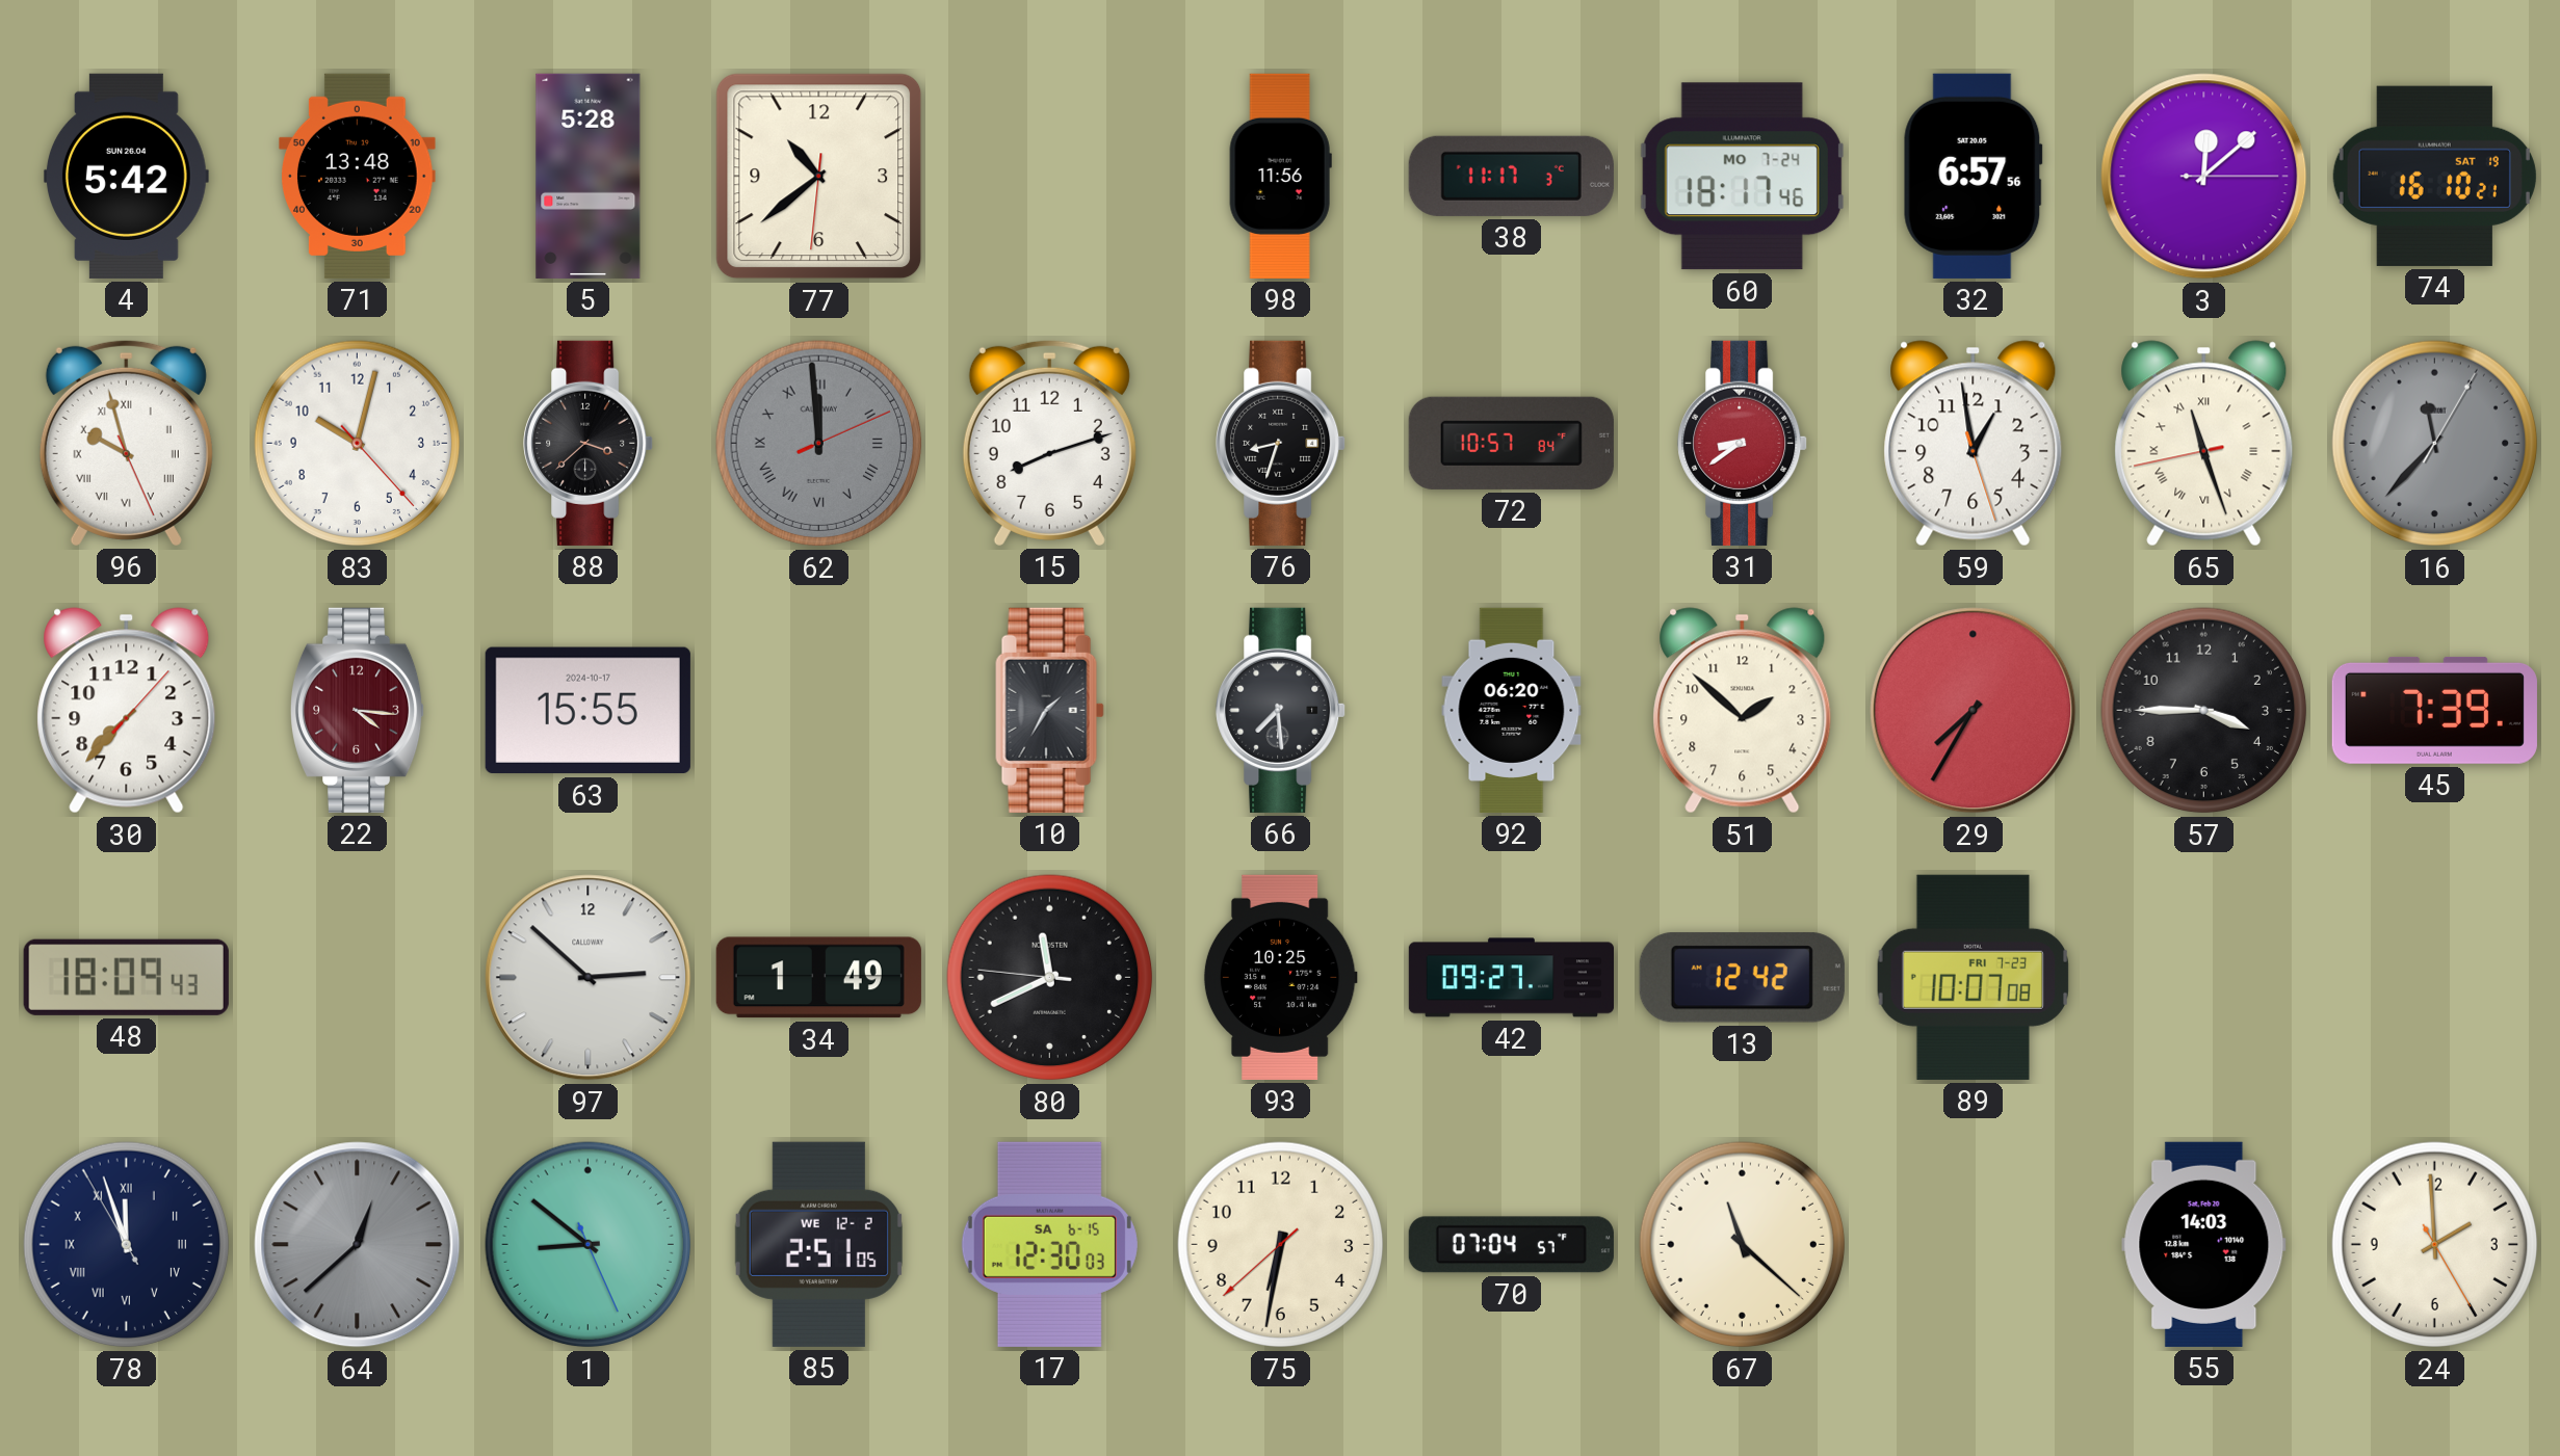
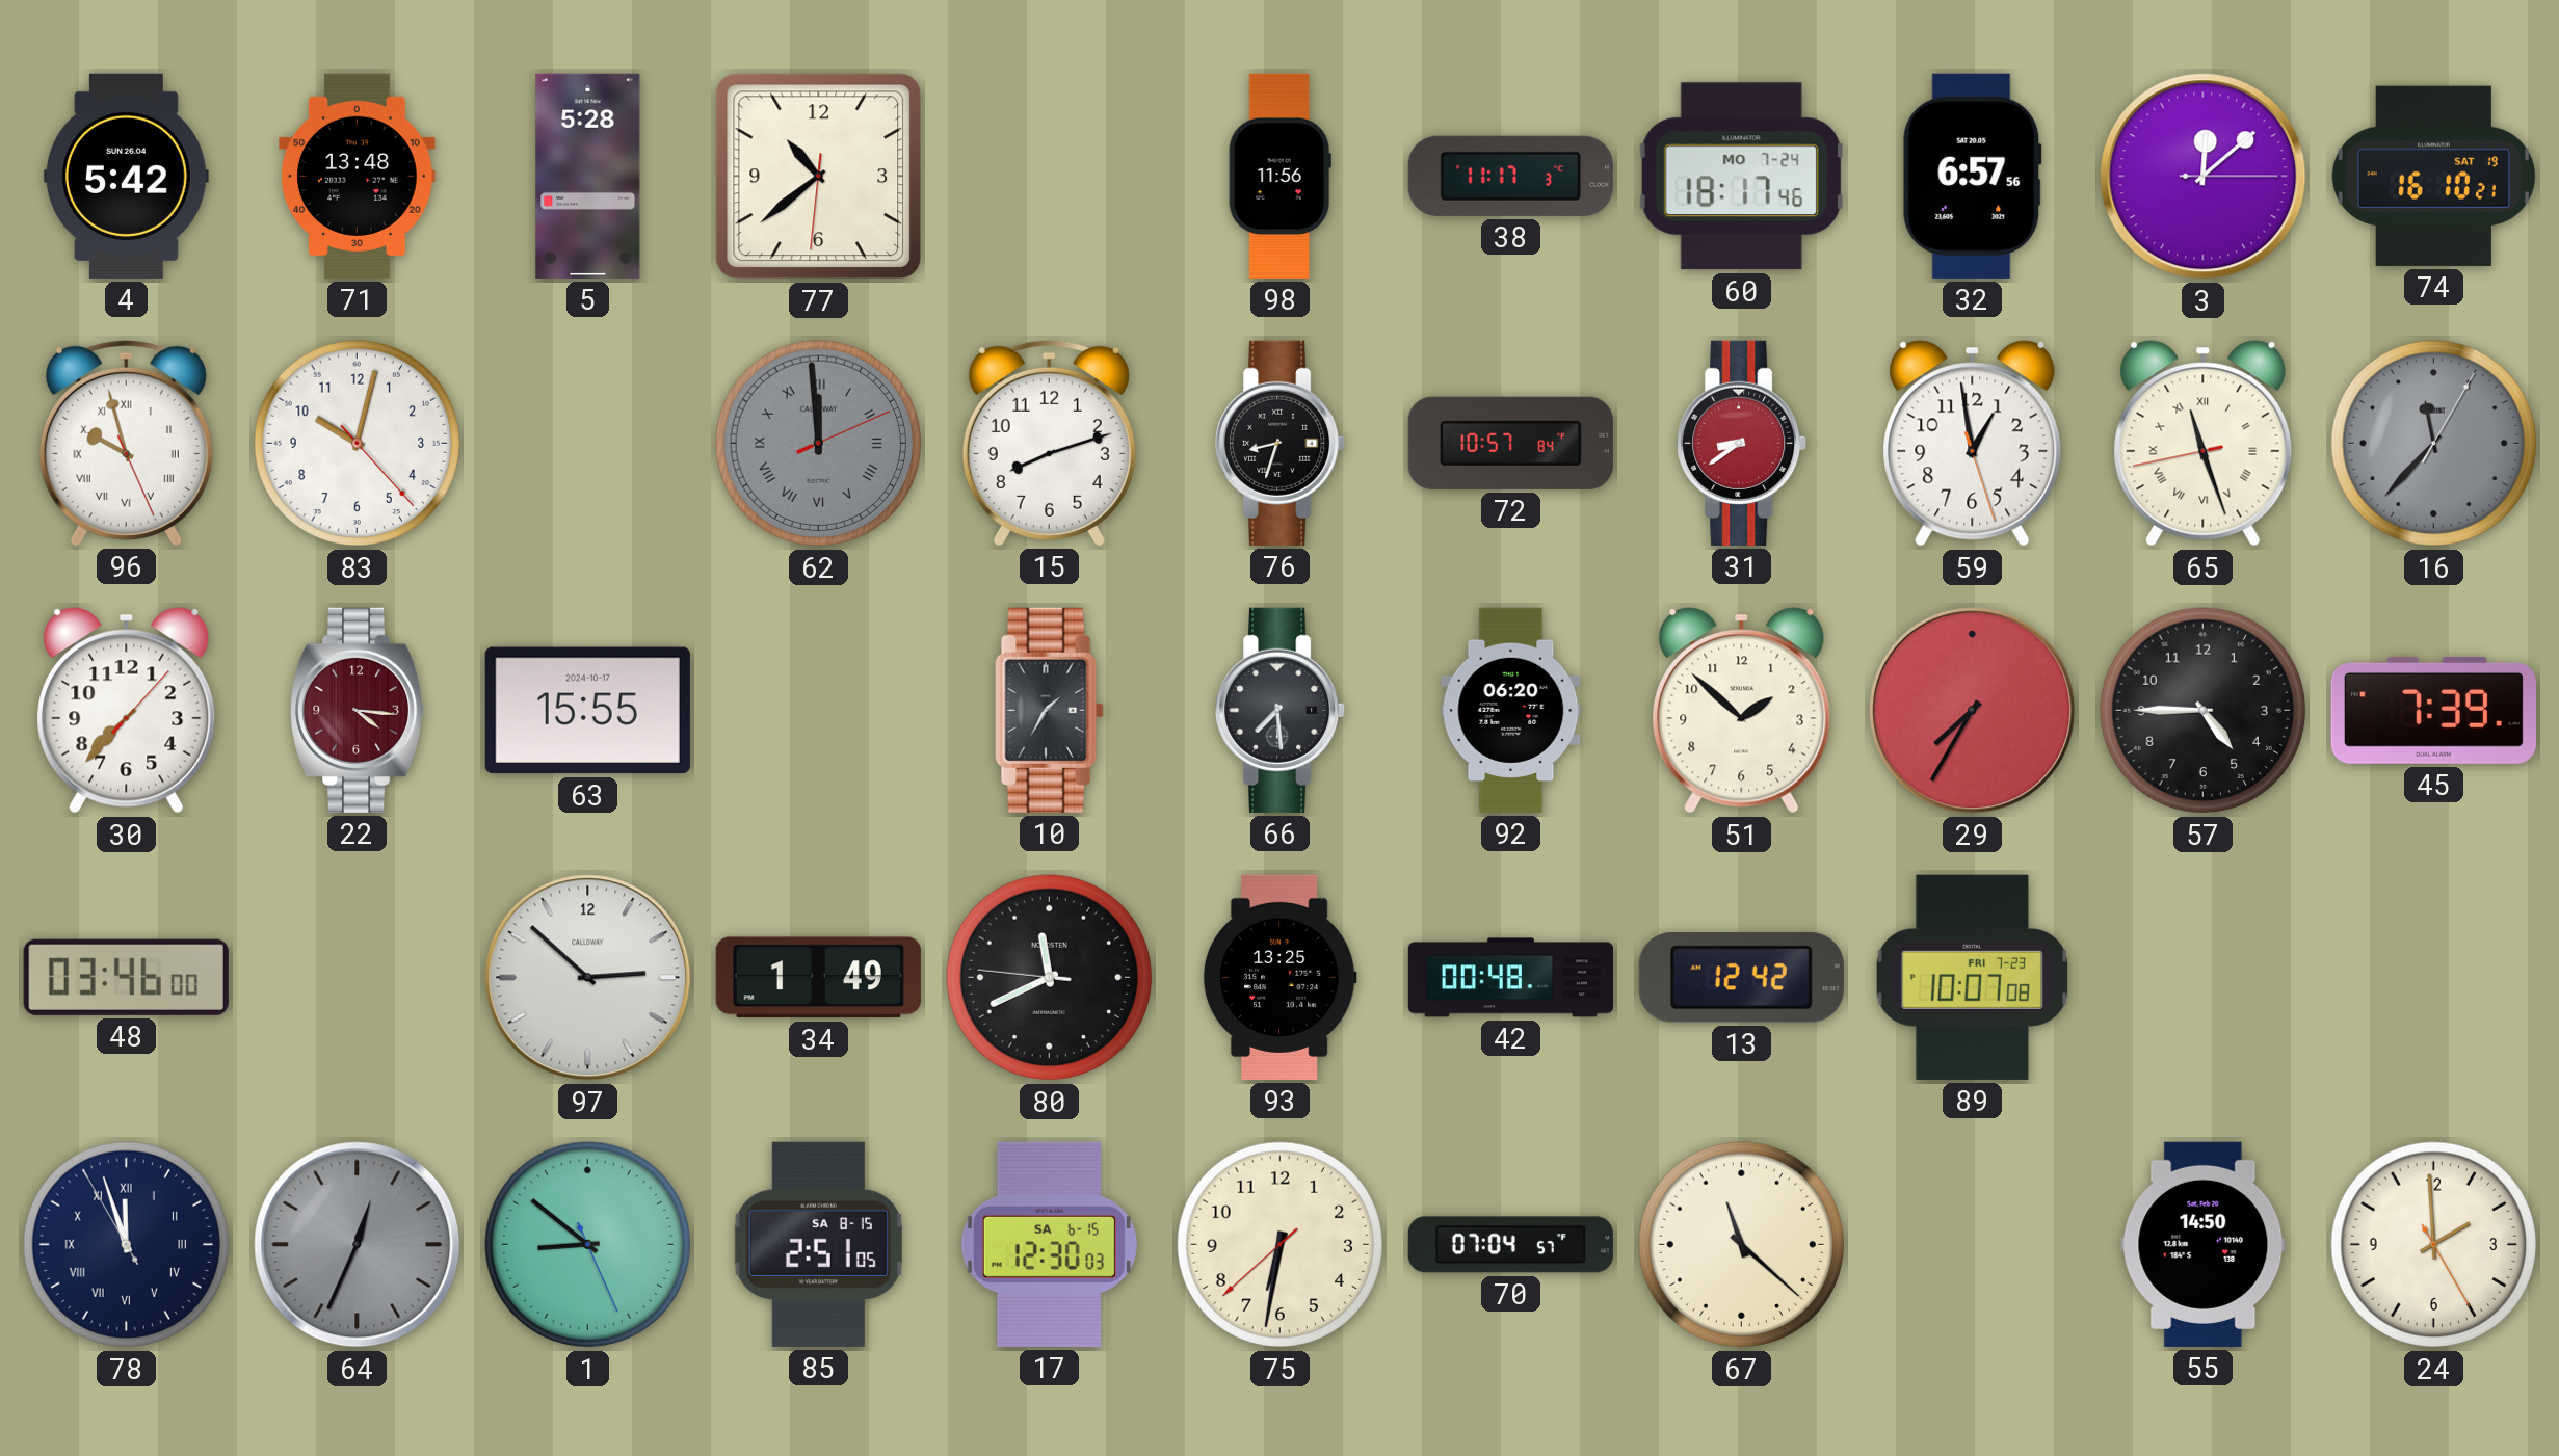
88: 3:38 -> none
57: 3:45 -> 4:45
48: 18:09 -> 03:46
93: 10:25 -> 13:25
42: 09:27 -> 00:48
64: 12:38 -> 12:34
85 date: WE 12-2 -> SA 8-15
55: 14:03 -> 14:50
